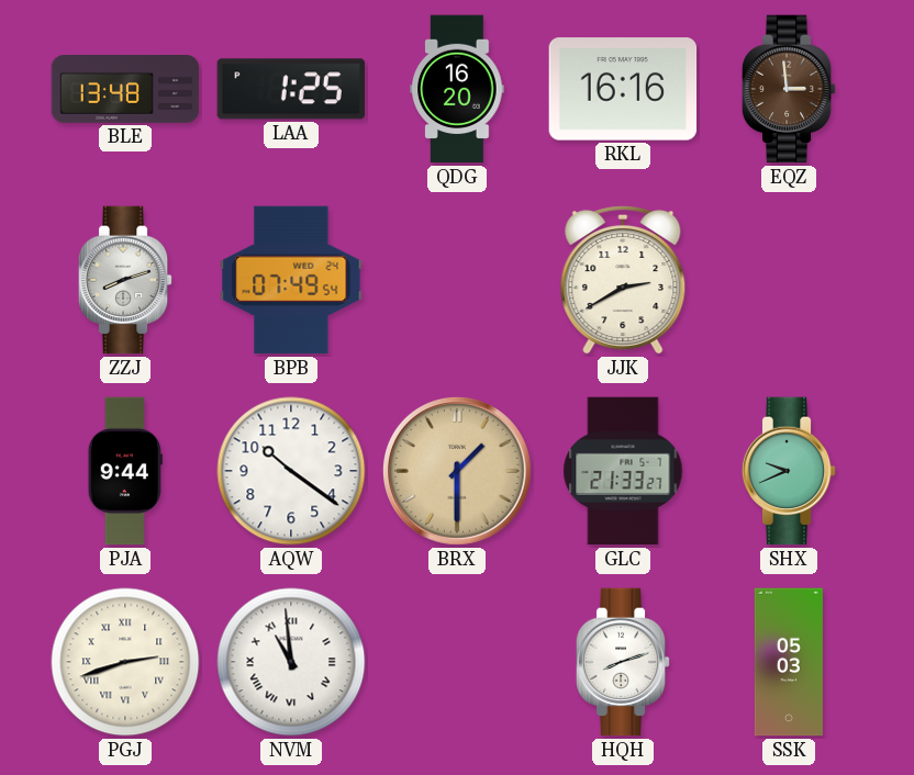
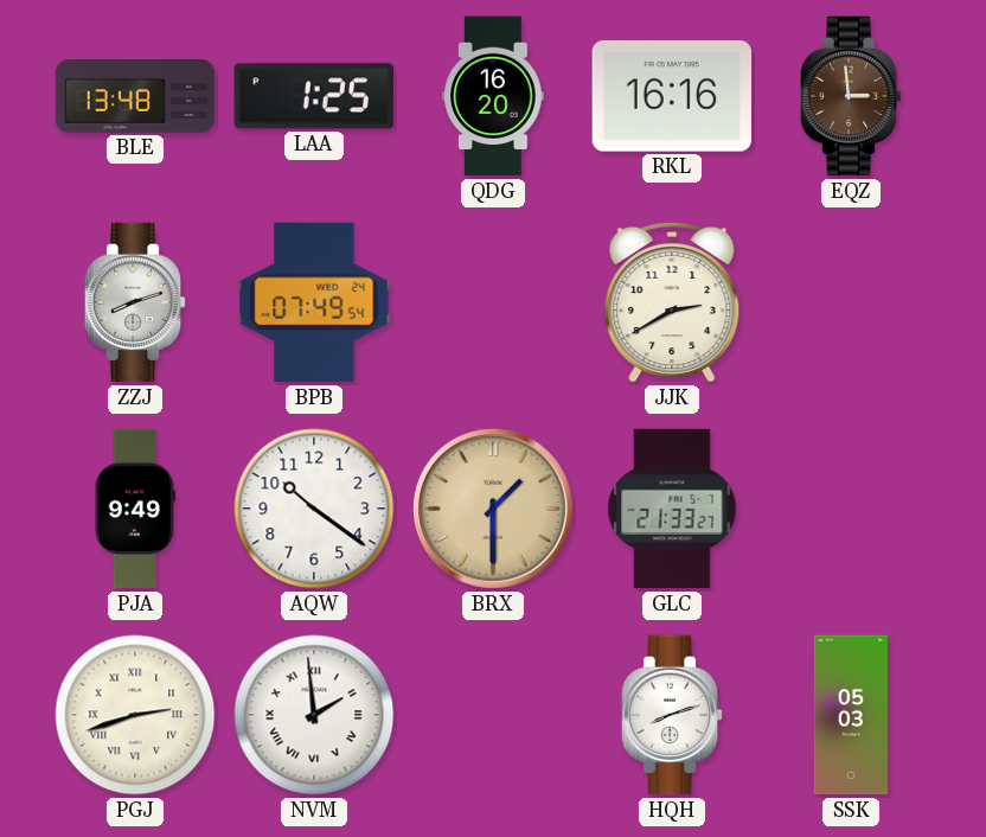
PJA: 9:44 -> 9:49
SHX: 9:41 -> none
NVM: 10:59 -> 1:59
